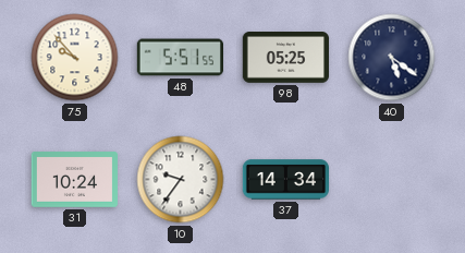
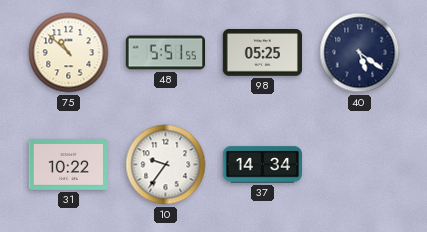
75: 9:53 -> 10:52
31: 10:24 -> 10:22
